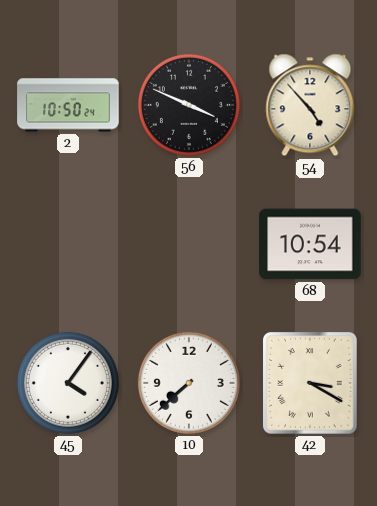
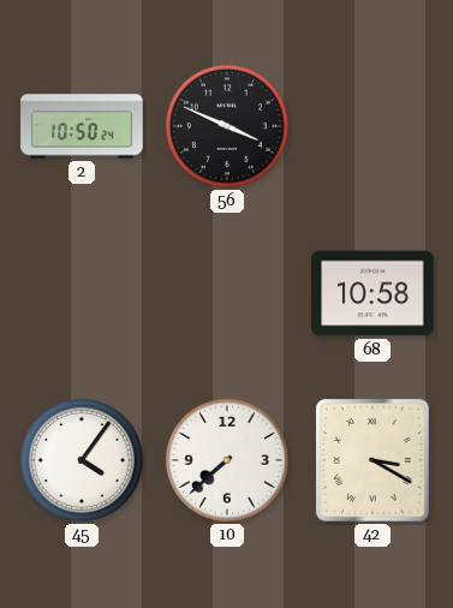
54: 4:53 -> none
68: 10:54 -> 10:58
